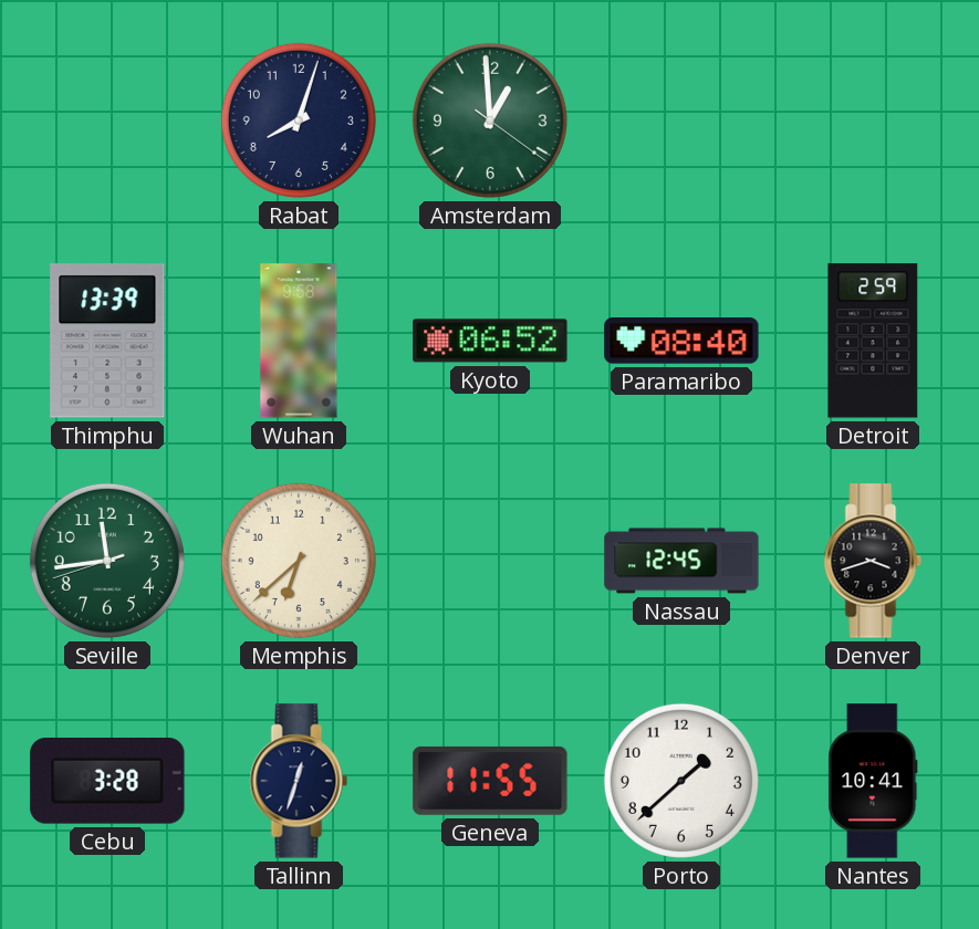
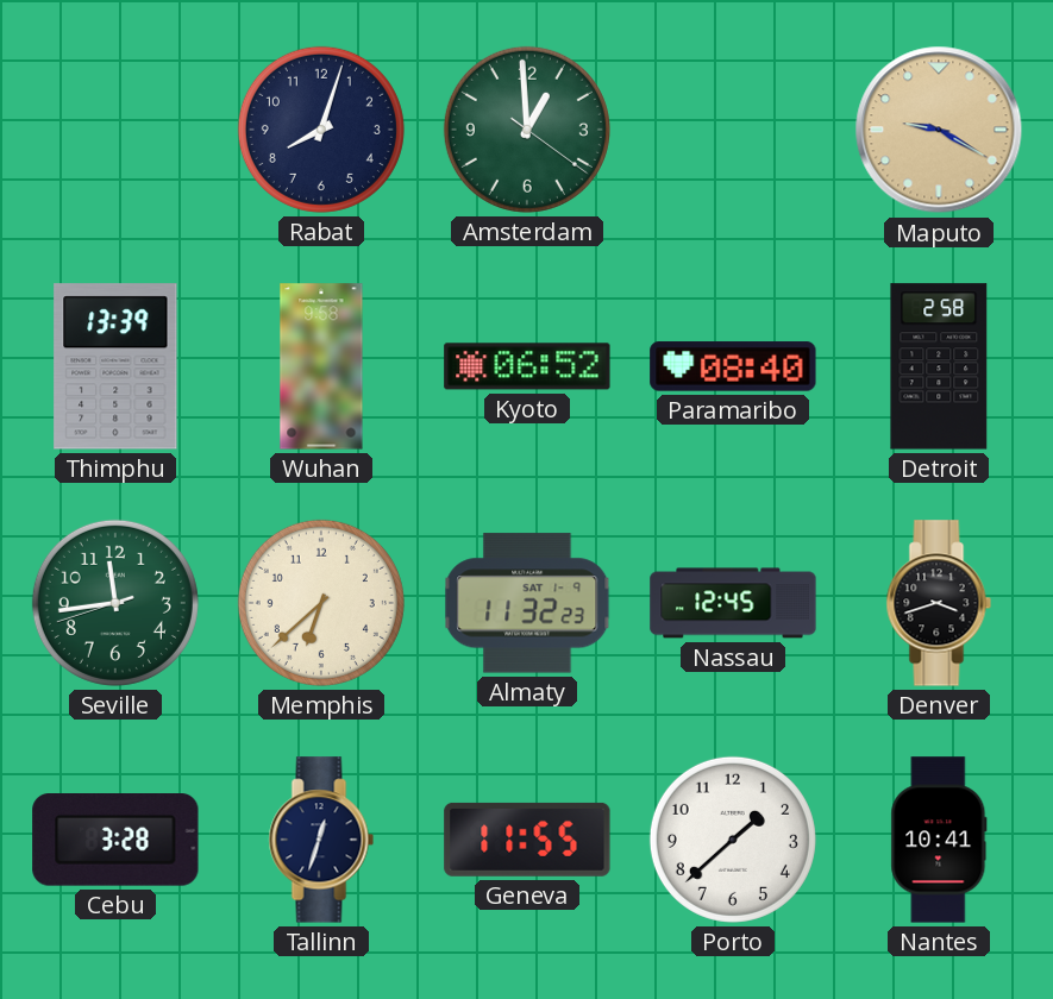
Maputo: none -> 9:20
Detroit: 2:59 -> 2:58
Almaty: none -> 11:32
